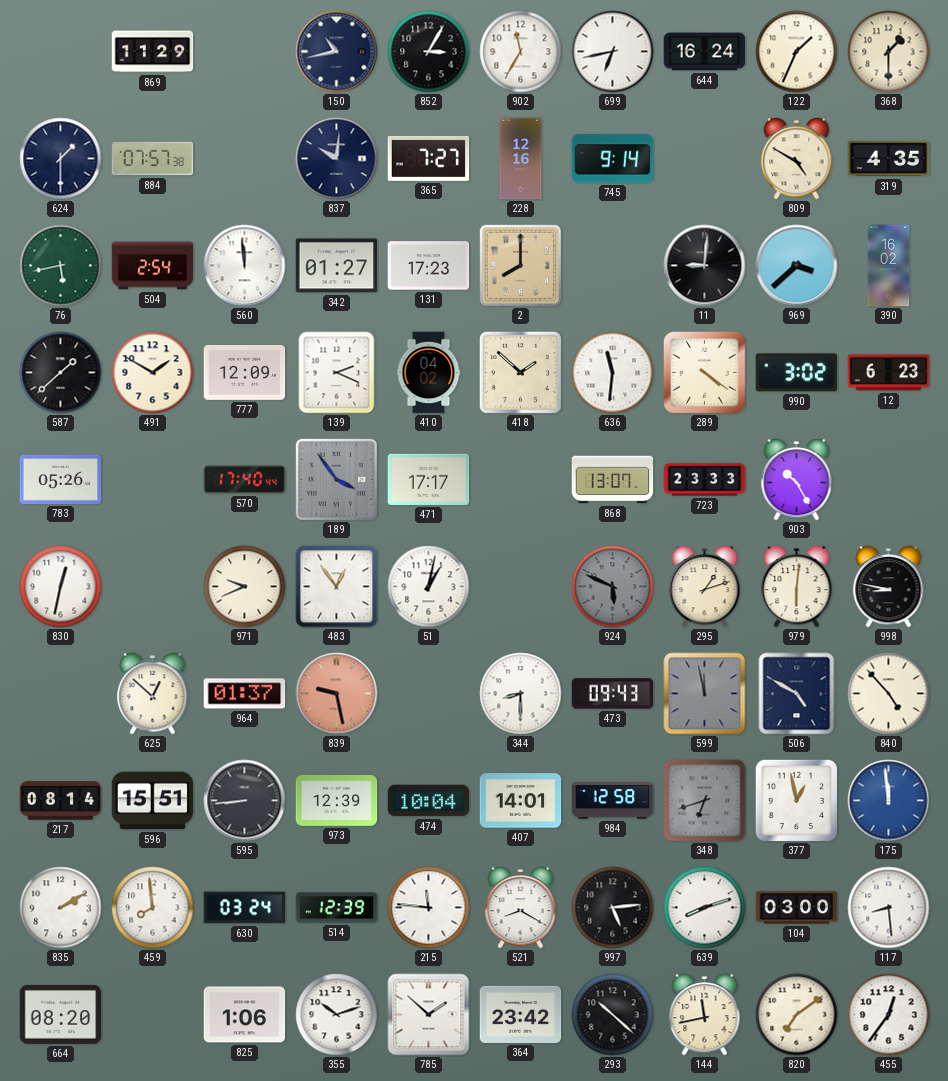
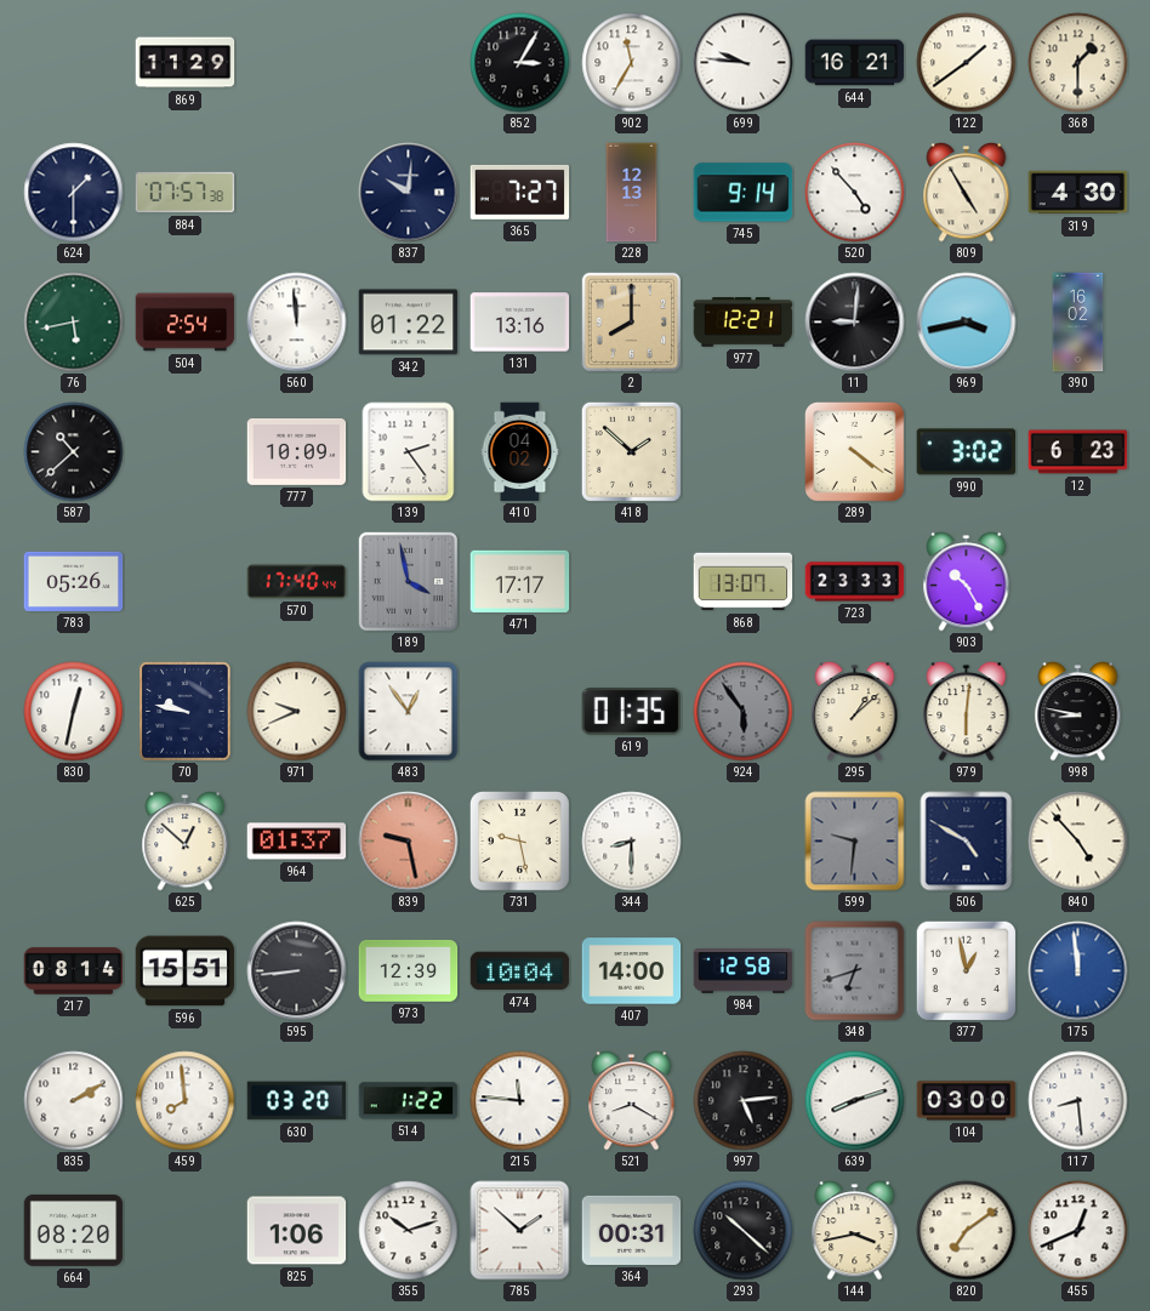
150: 10:43 -> none
699: 6:43 -> 9:46
644: 16:24 -> 16:21
122: 1:34 -> 1:39
228: 12:16 -> 12:13
520: none -> 4:53
809: 4:50 -> 4:55
319: 4:35 -> 4:30
342: 01:27 -> 01:22
131: 17:23 -> 13:16
977: none -> 12:21
969: 3:38 -> 3:43
587: 1:38 -> 10:38
491: 1:50 -> none
777: 12:09 -> 10:09
139: 2:19 -> 2:24
636: 11:31 -> none
189: 3:54 -> 3:58
70: none -> 9:47
51: 1:02 -> none
619: none -> 01:35
924: 5:49 -> 5:54
295: 1:12 -> 1:08
731: none -> 9:28
473: 09:43 -> none
599: 11:58 -> 9:31
407: 14:01 -> 14:00
630: 03:24 -> 03:20
514: 12:39 -> 1:22
364: 23:42 -> 00:31
144: 11:43 -> 3:43
455: 12:36 -> 12:41
